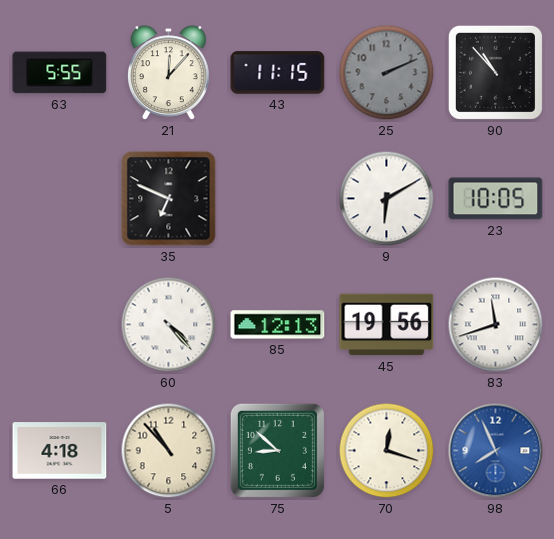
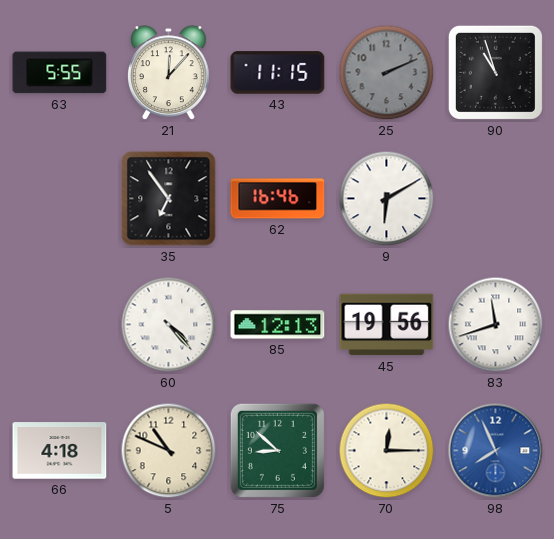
90: 10:53 -> 10:57
35: 6:49 -> 6:54
62: none -> 16:46
23: 10:05 -> none
5: 10:53 -> 10:49
70: 12:18 -> 12:15
